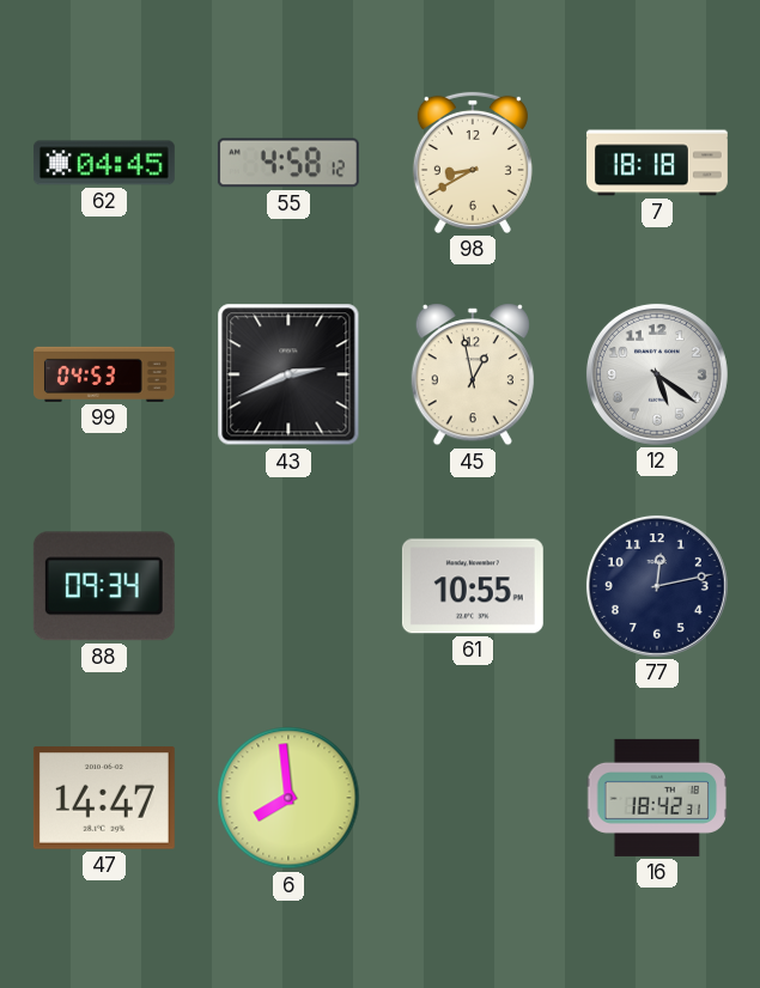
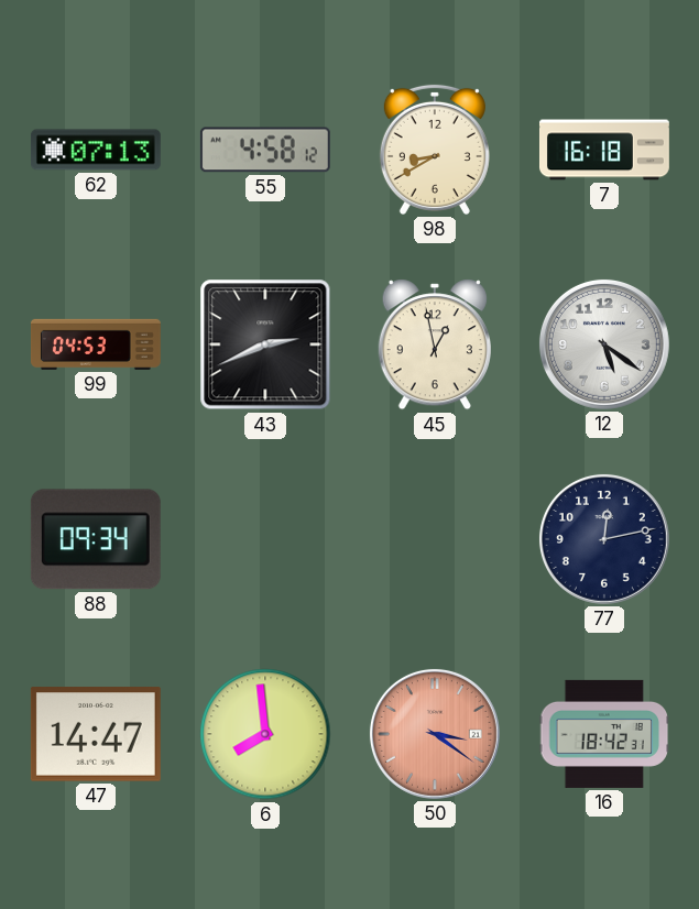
62: 04:45 -> 07:13
7: 18:18 -> 16:18
61: 10:55 -> none
50: none -> 3:21
